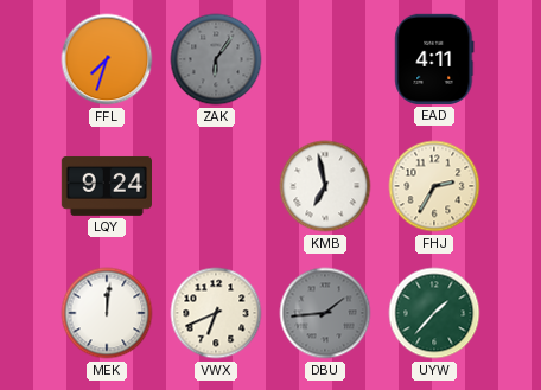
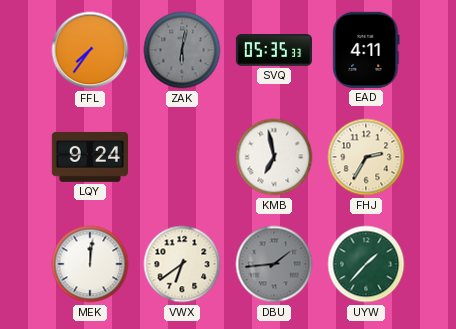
FFL: 7:33 -> 7:36
ZAK: 6:06 -> 6:02
SVQ: none -> 05:35
VWX: 6:41 -> 6:39
